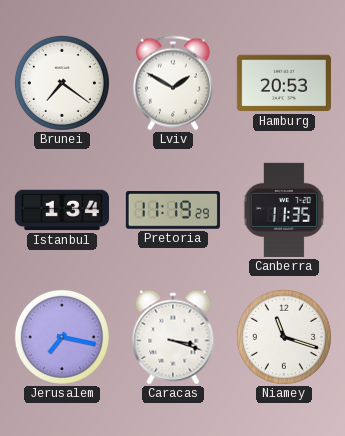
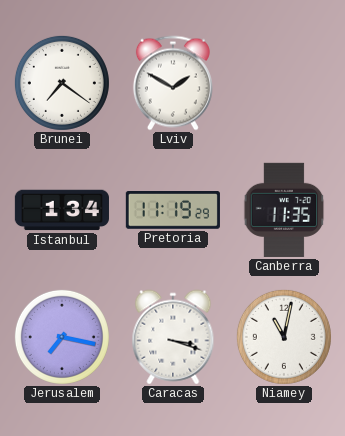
Hamburg: 20:53 -> none
Niamey: 11:18 -> 11:02
